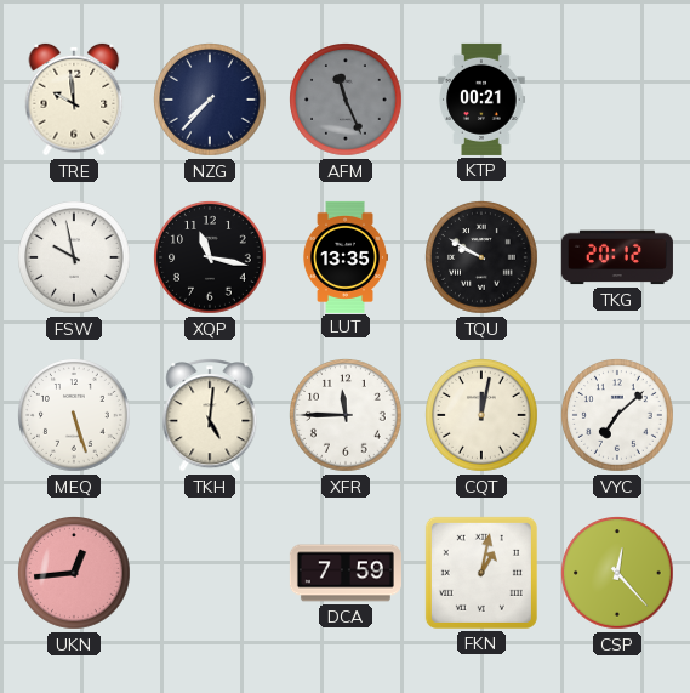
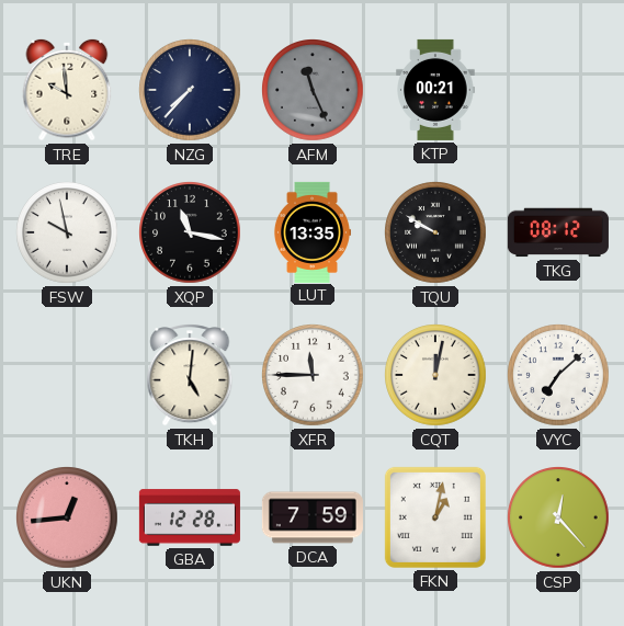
TKG: 20:12 -> 08:12
MEQ: 5:27 -> none
GBA: none -> 12:28
